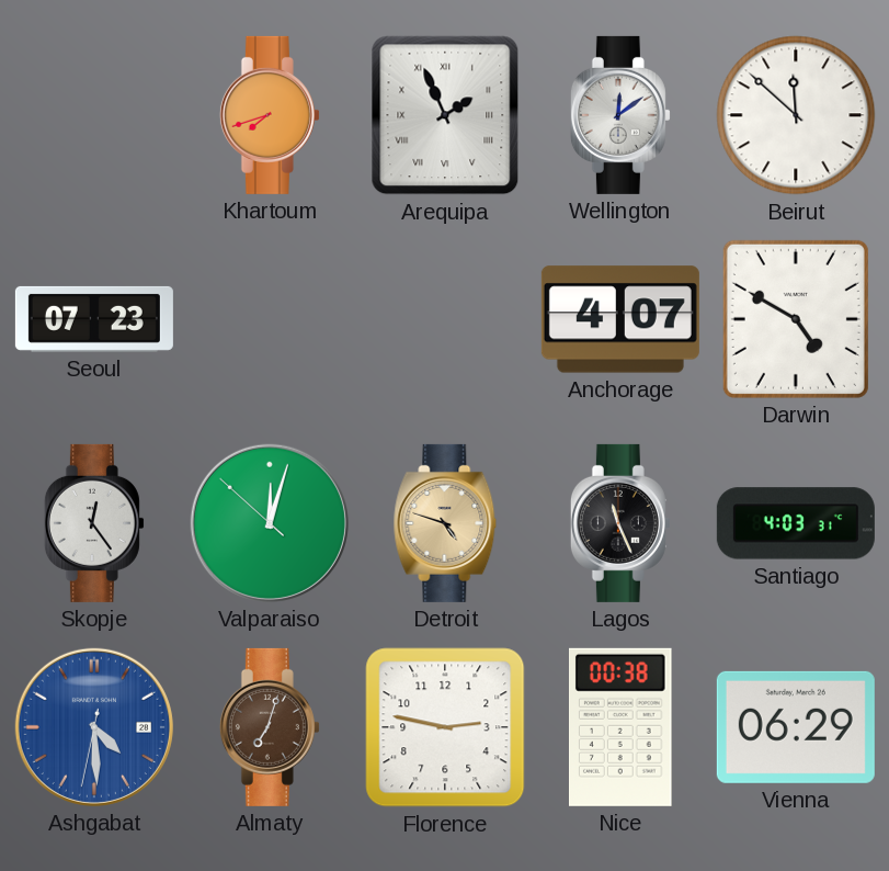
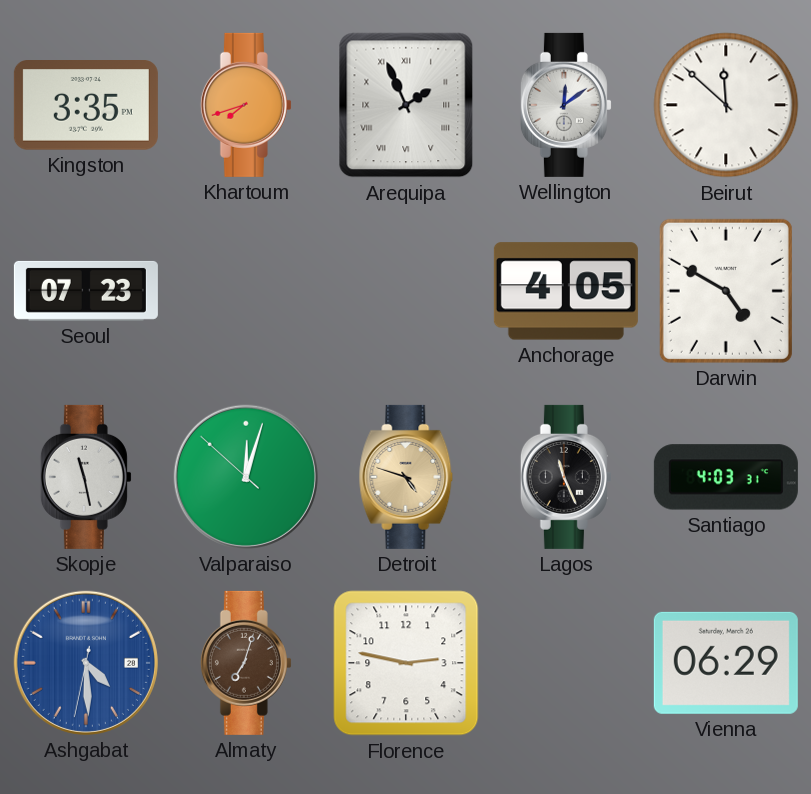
Kingston: none -> 3:35
Anchorage: 4:07 -> 4:05
Skopje: 12:24 -> 11:28
Nice: 00:38 -> none
